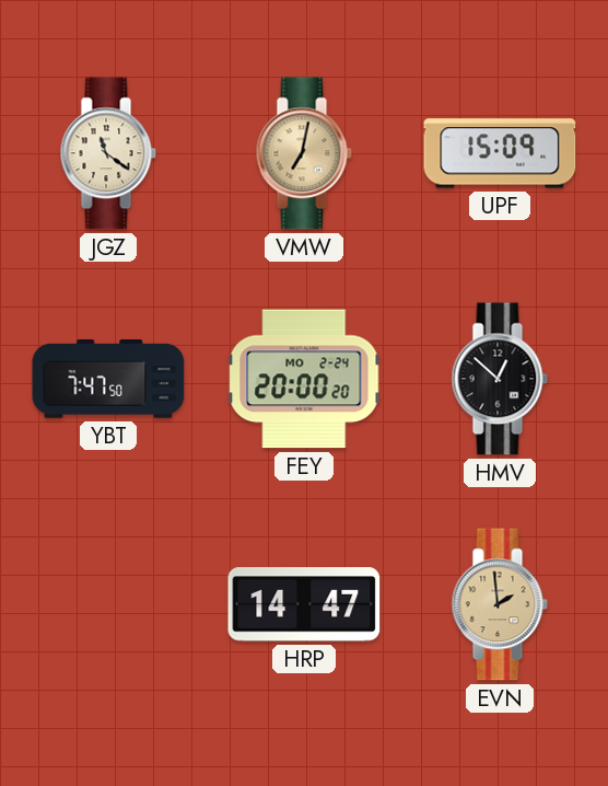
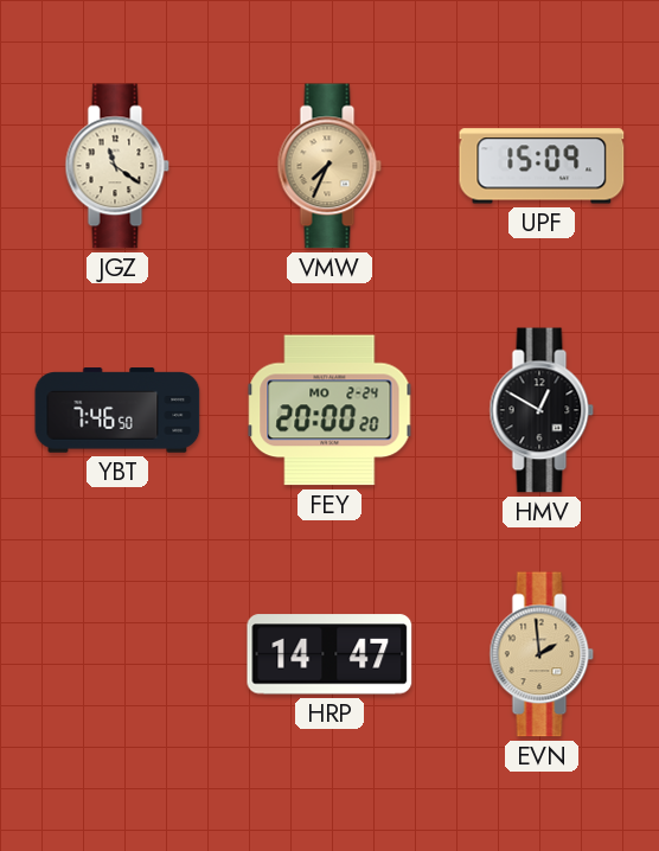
VMW: 7:02 -> 7:34
YBT: 7:47 -> 7:46
HMV: 12:52 -> 12:50
